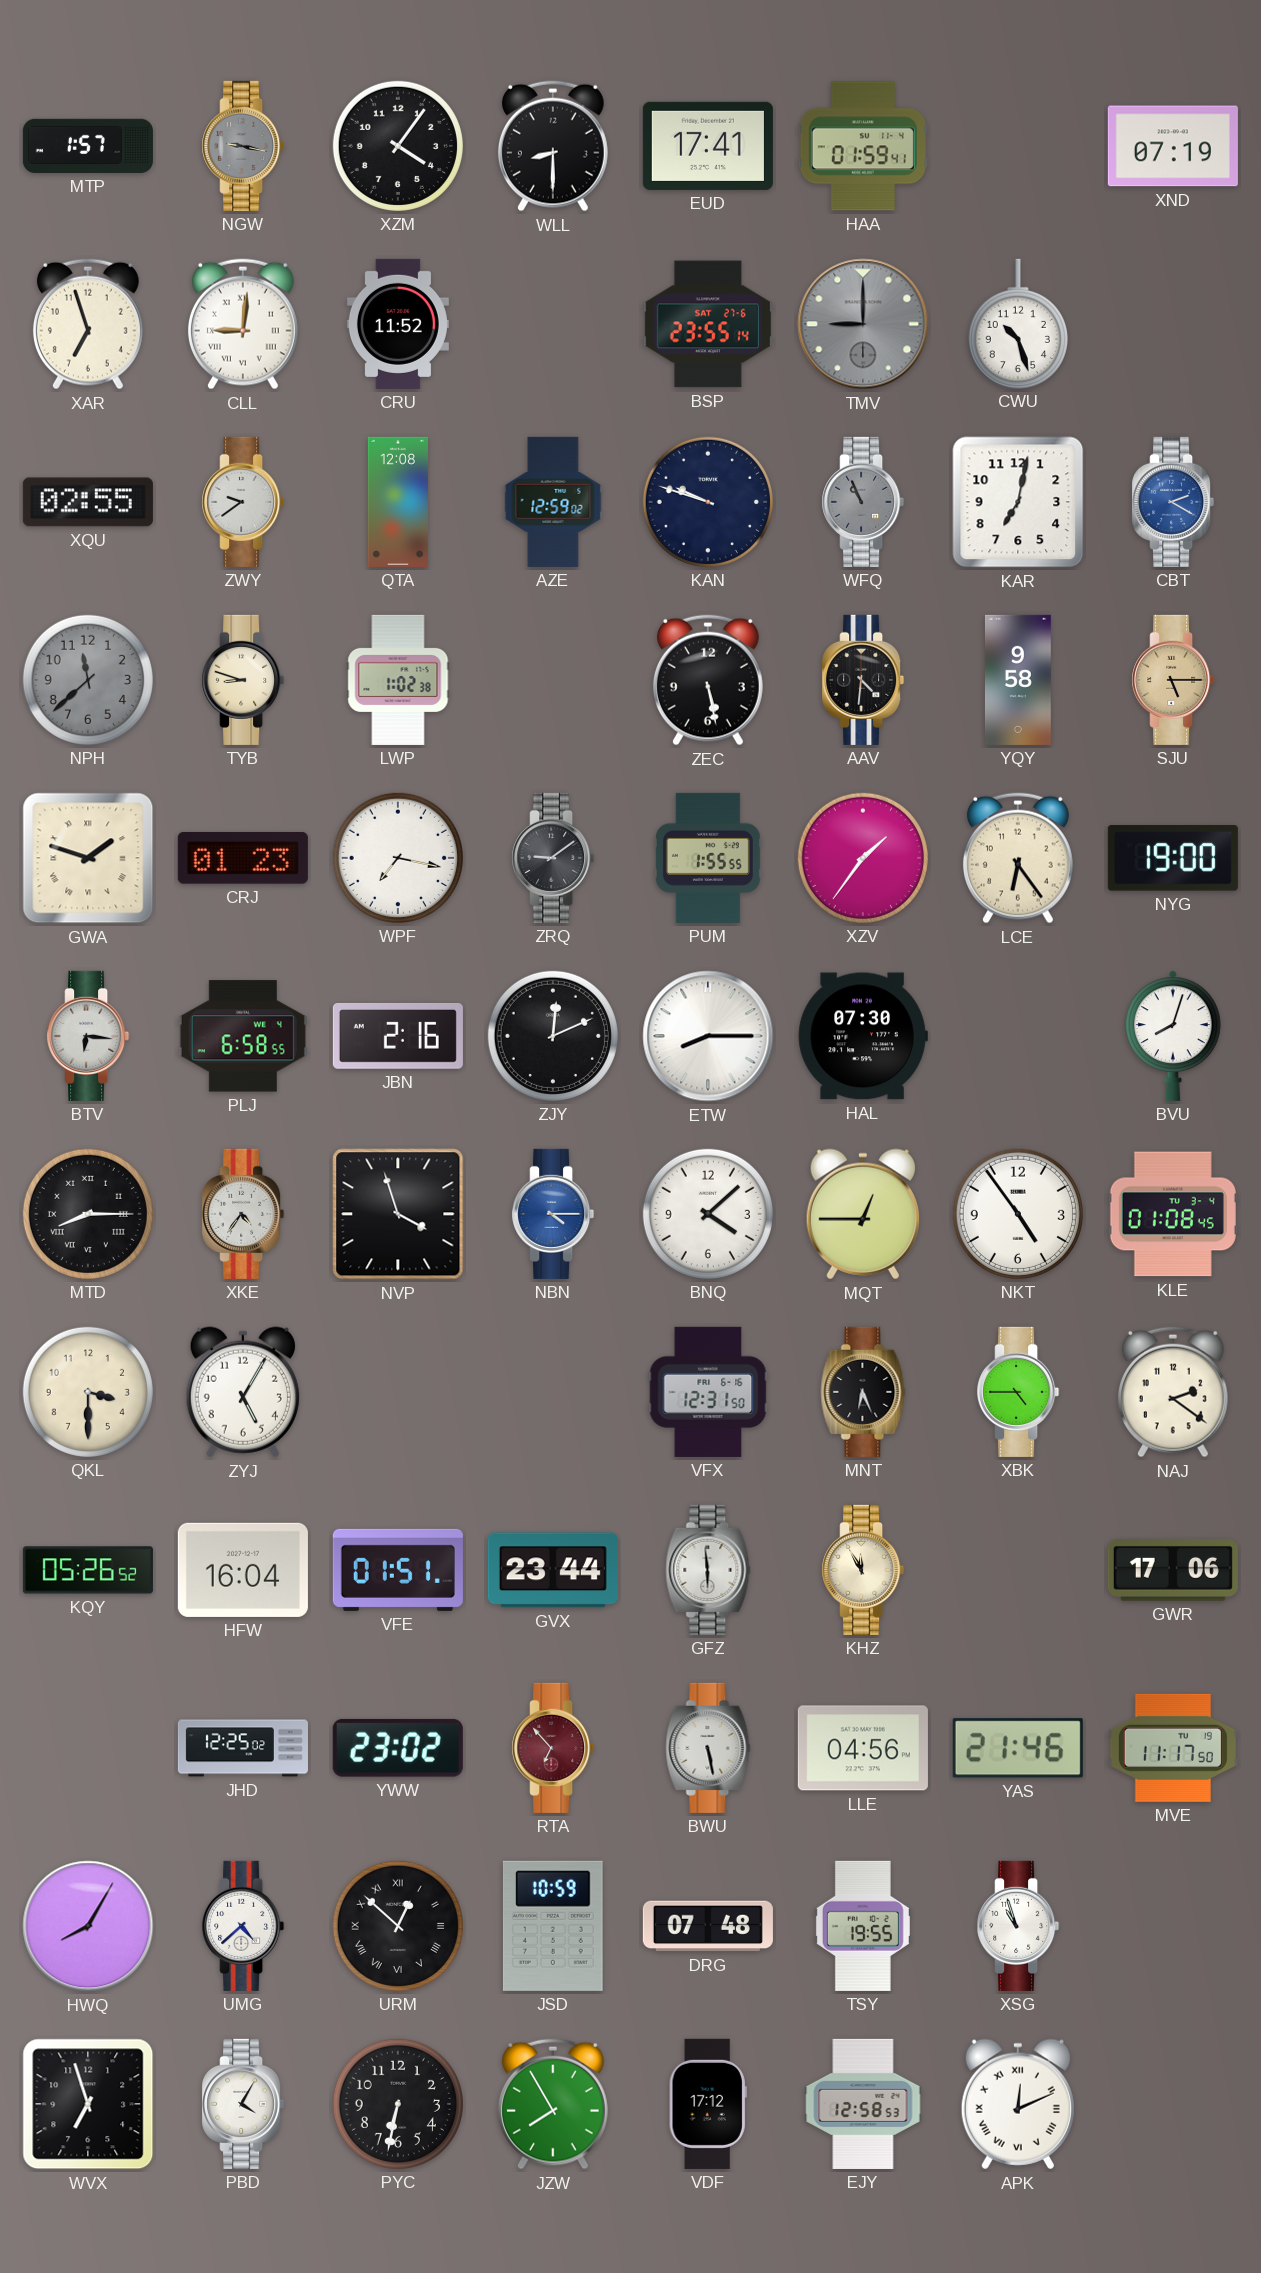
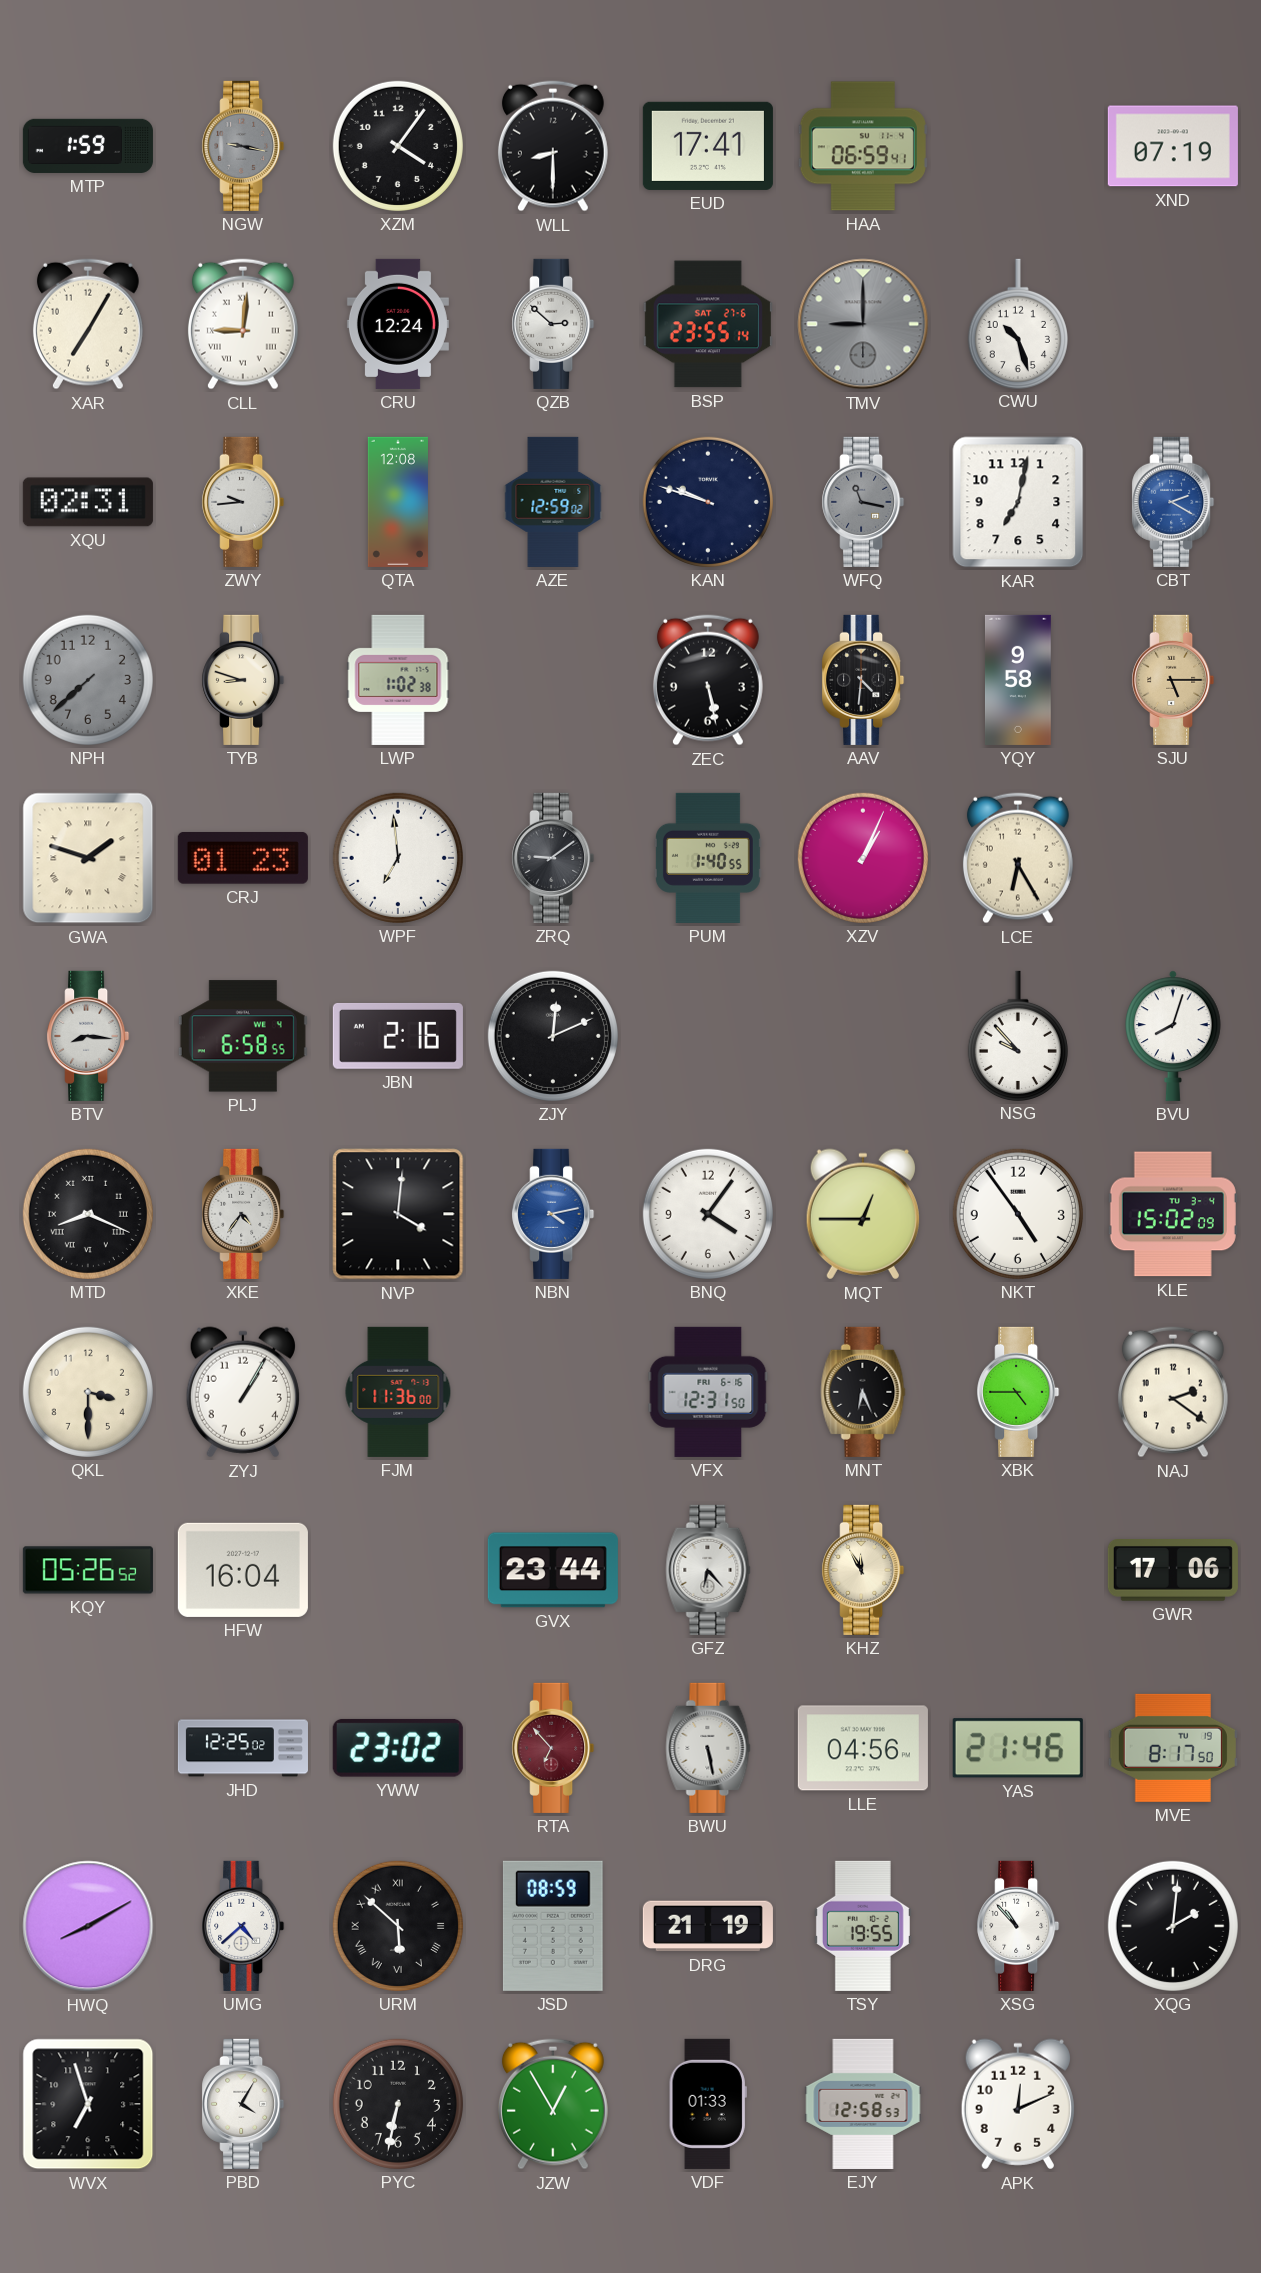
MTP: 1:57 -> 1:59
HAA: 01:59 -> 06:59
XAR: 6:57 -> 7:05
CRU: 11:52 -> 12:24
QZB: none -> 2:52
XQU: 02:55 -> 02:31
ZWY: 9:39 -> 9:44
WFQ: 10:56 -> 11:17
NPH: 11:38 -> 7:38
WPF: 7:17 -> 6:59
PUM: 1:55 -> 1:40
XZV: 1:36 -> 1:04
LCE: 6:24 -> 6:25
NYG: 19:00 -> none
BTV: 6:16 -> 8:16
ETW: 8:15 -> none
HAL: 07:30 -> none
NSG: none -> 9:53
MTD: 8:15 -> 8:19
NVP: 3:57 -> 4:01
NBN: 4:15 -> 4:13
BNQ: 4:08 -> 4:06
KLE: 01:08 -> 15:02
ZYJ: 5:05 -> 1:05
FJM: none -> 11:36
VFE: 01:51 -> none
GFZ: 5:59 -> 6:23
MVE: 11:17 -> 8:17
HWQ: 8:05 -> 8:10
URM: 12:52 -> 5:52
JSD: 10:59 -> 08:59
DRG: 07:48 -> 21:19
XSG: 10:57 -> 10:53
XQG: none -> 2:01
JZW: 7:55 -> 12:55
VDF: 17:12 -> 01:33
APK numerals: Roman -> Arabic
